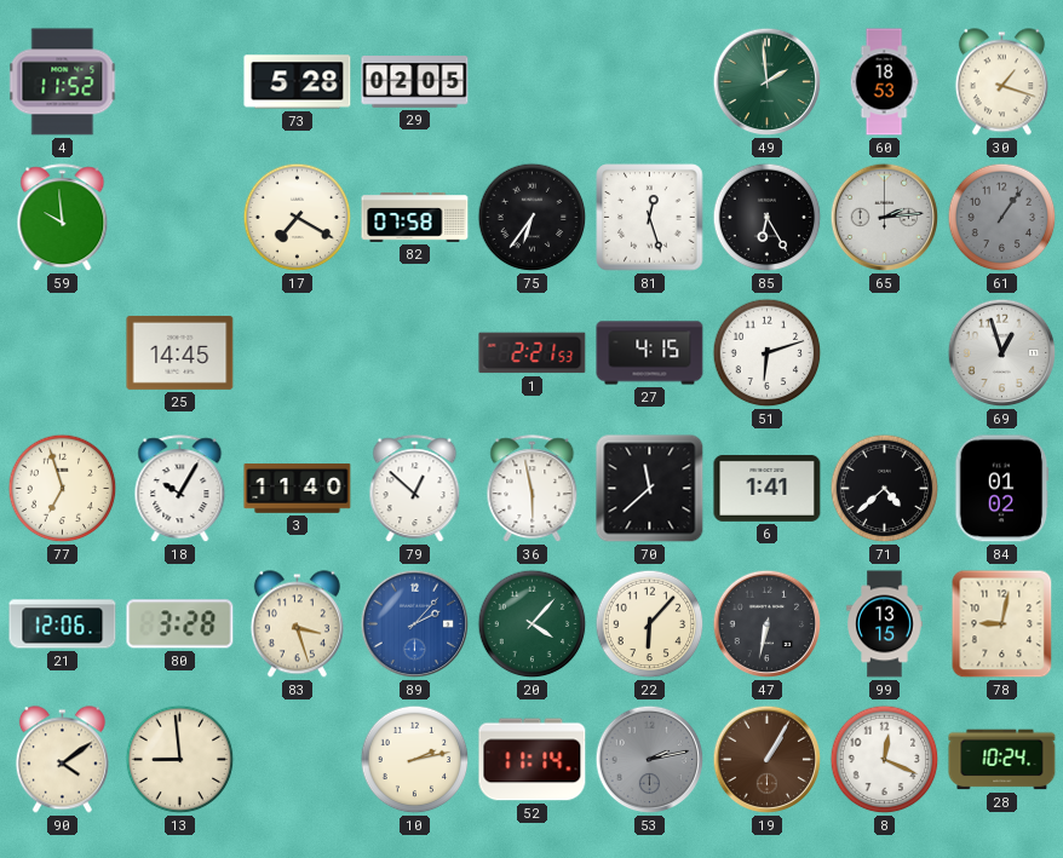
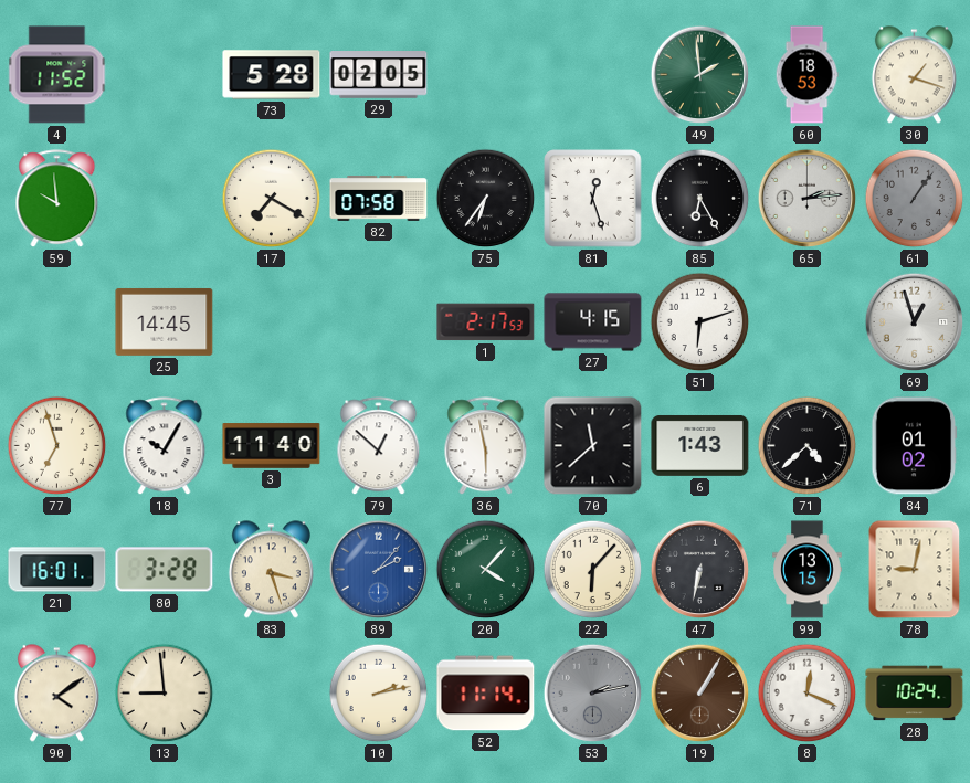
1: 2:21 -> 2:17
6: 1:41 -> 1:43
21: 12:06 -> 16:01
